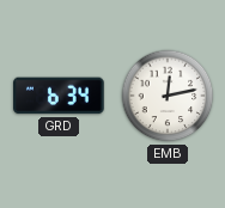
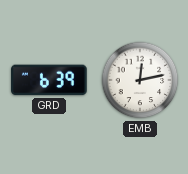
GRD: 6:34 -> 6:39
